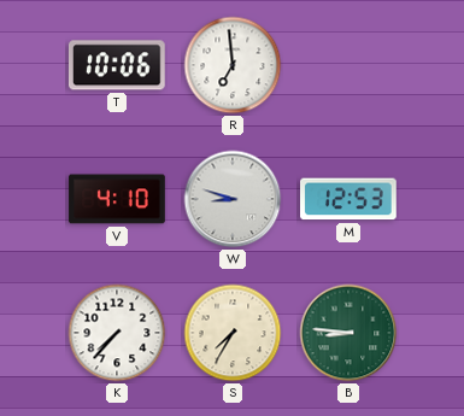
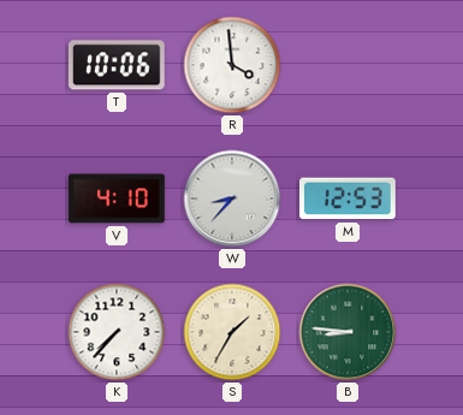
R: 6:59 -> 3:59
W: 8:48 -> 8:37
S: 7:35 -> 1:35
